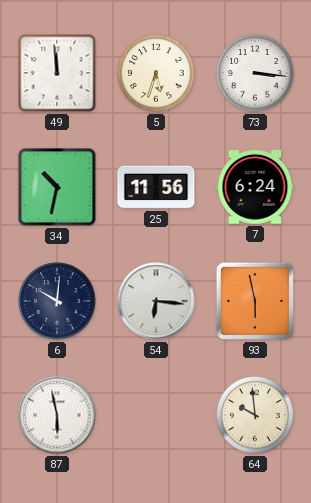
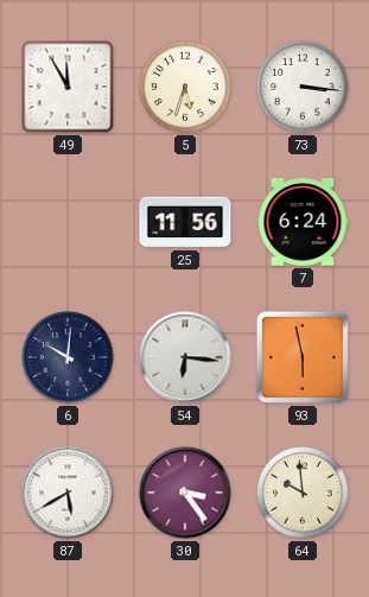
49: 11:59 -> 11:55
34: 10:32 -> none
87: 5:58 -> 5:40
30: none -> 3:24
